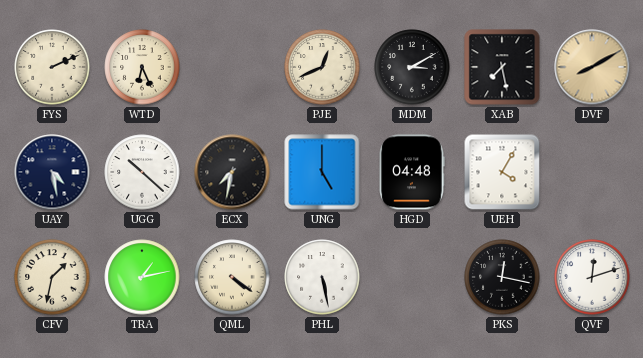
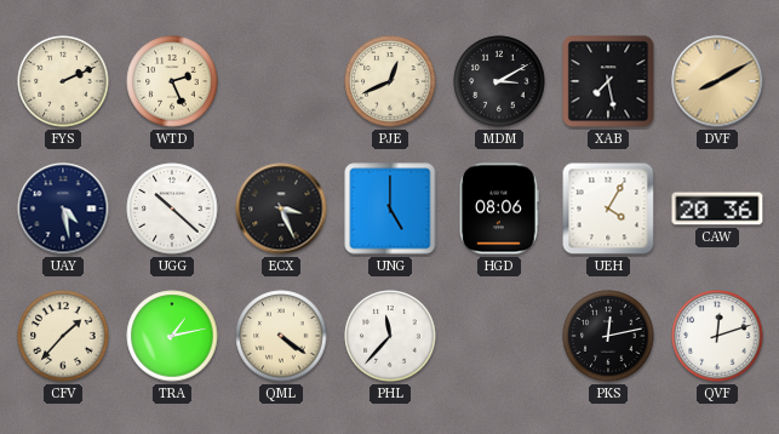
WTD: 6:26 -> 2:26
ECX: 7:32 -> 3:26
HGD: 04:48 -> 08:06
CAW: none -> 20:36
CFV: 1:32 -> 1:37
PHL: 5:28 -> 11:37
PKS: 12:17 -> 12:13
